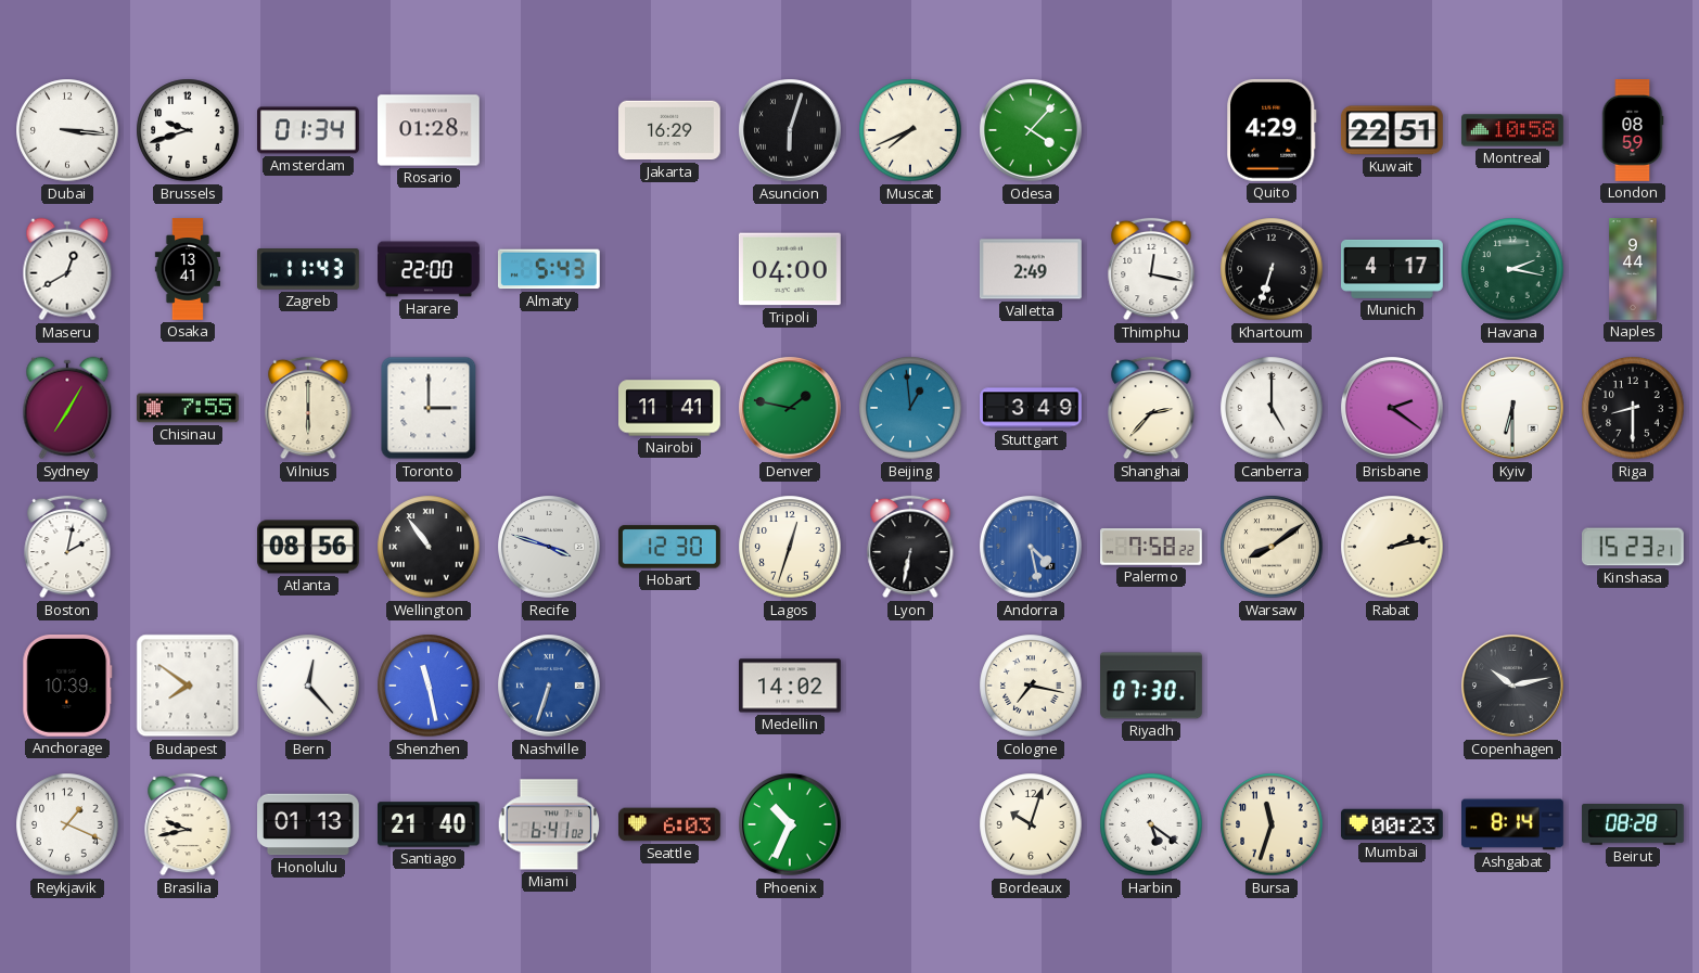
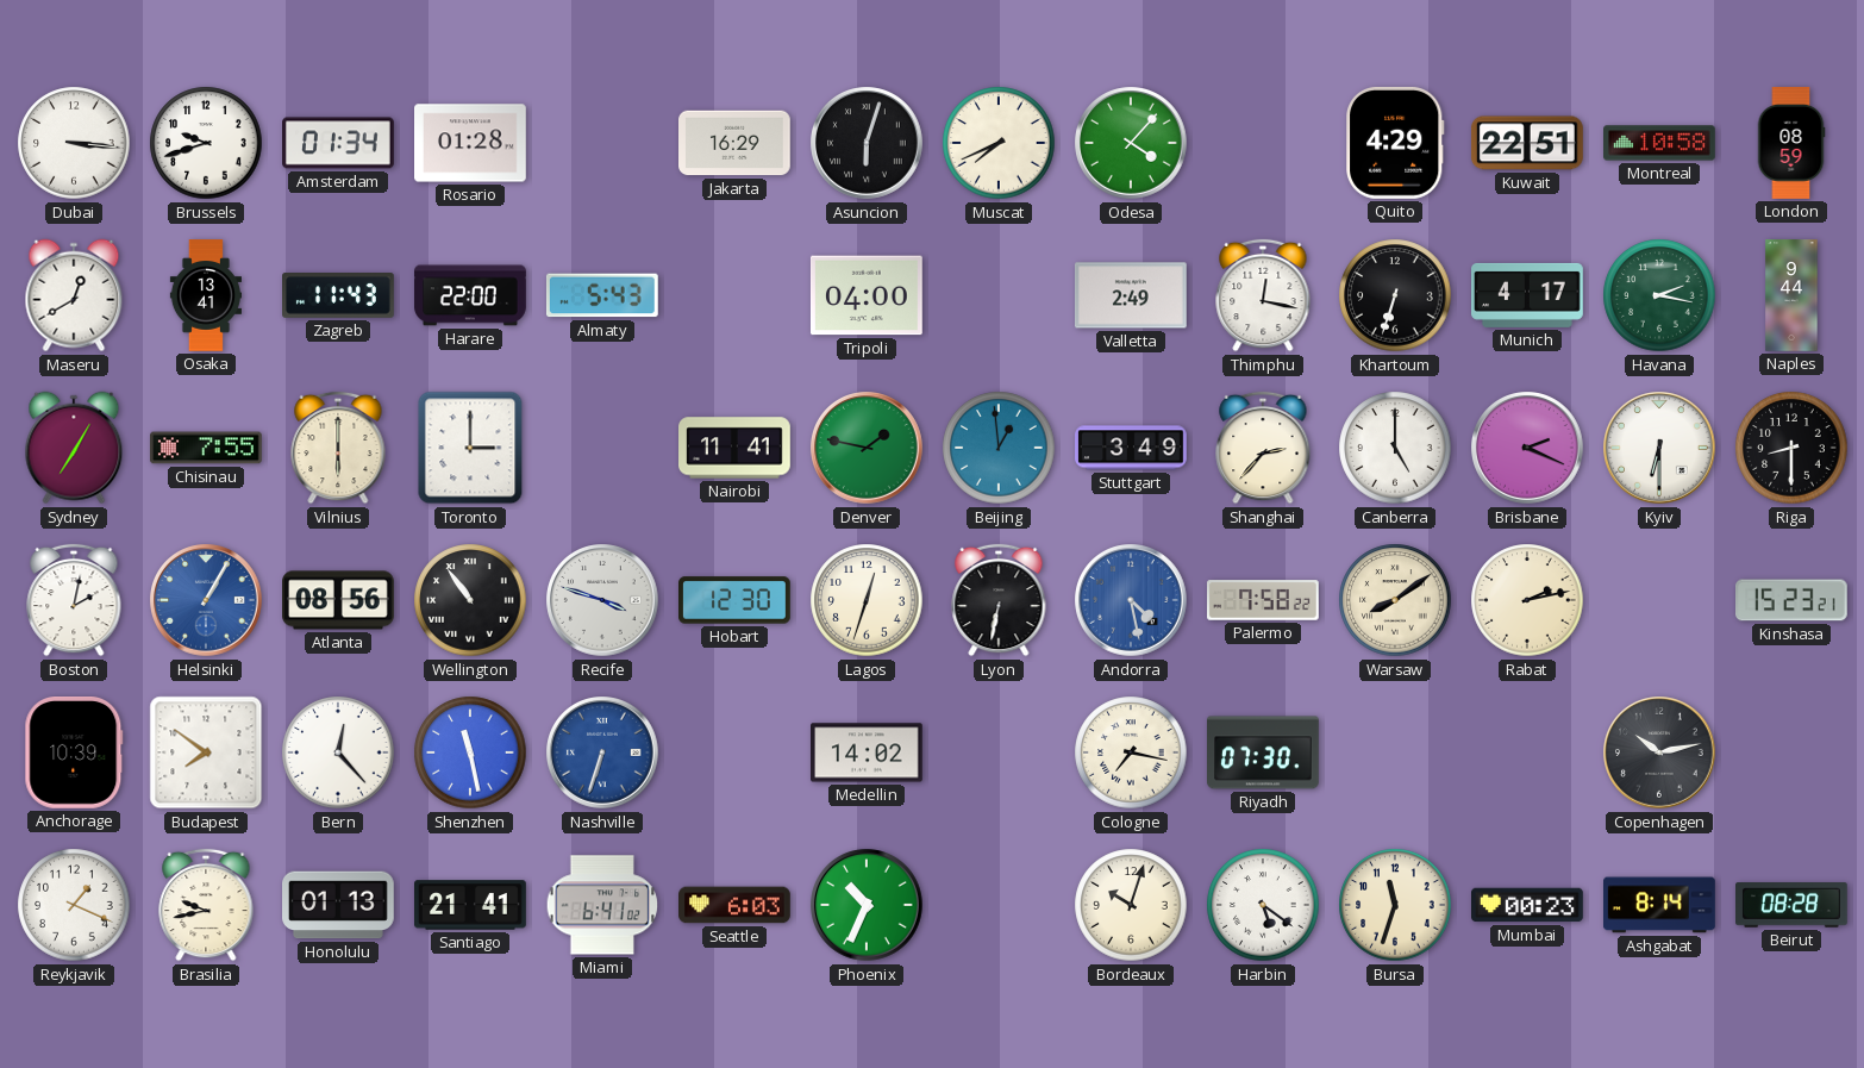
Brisbane: 2:21 -> 2:19
Helsinki: none -> 1:05
Santiago: 21:40 -> 21:41
